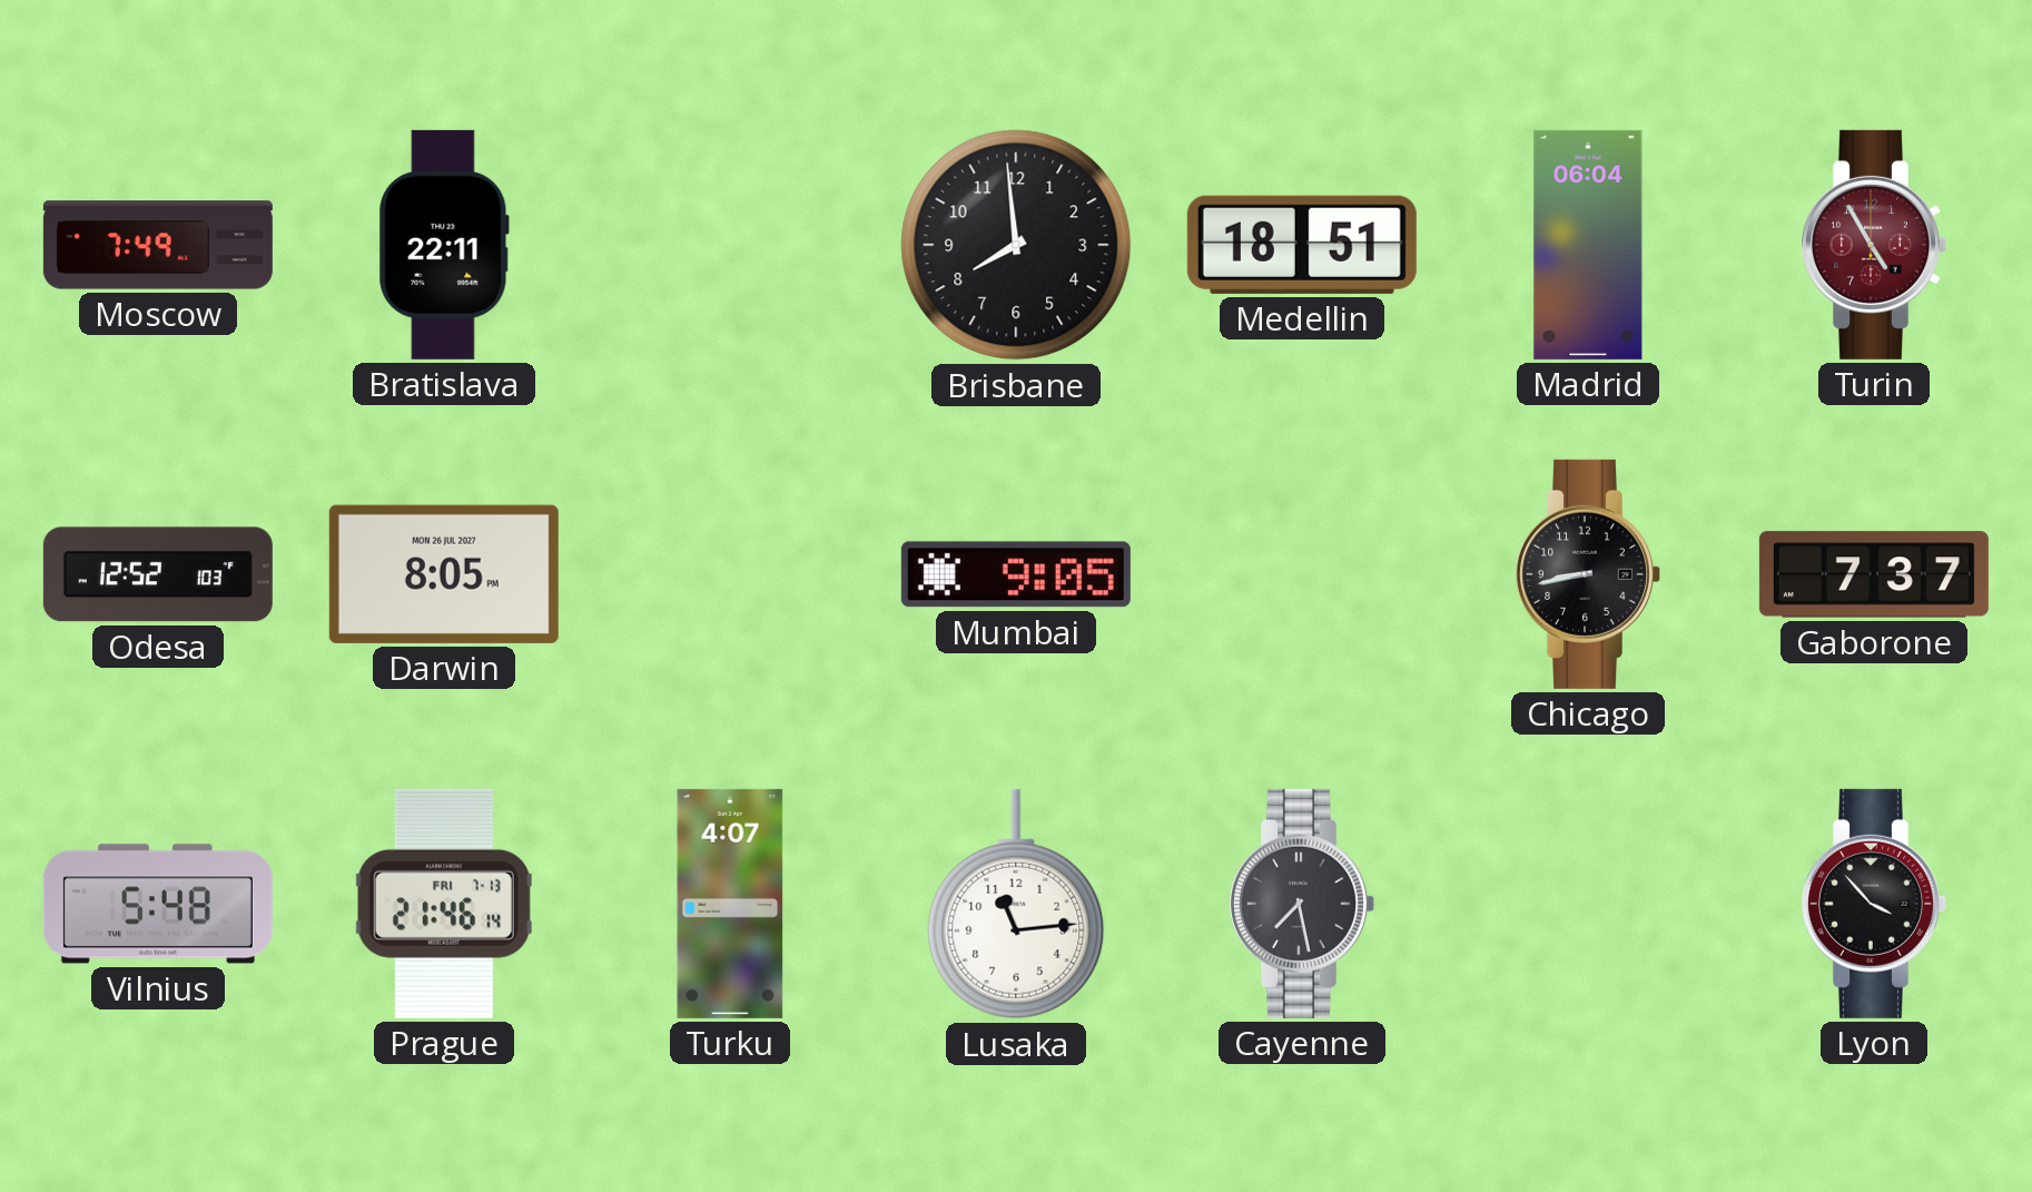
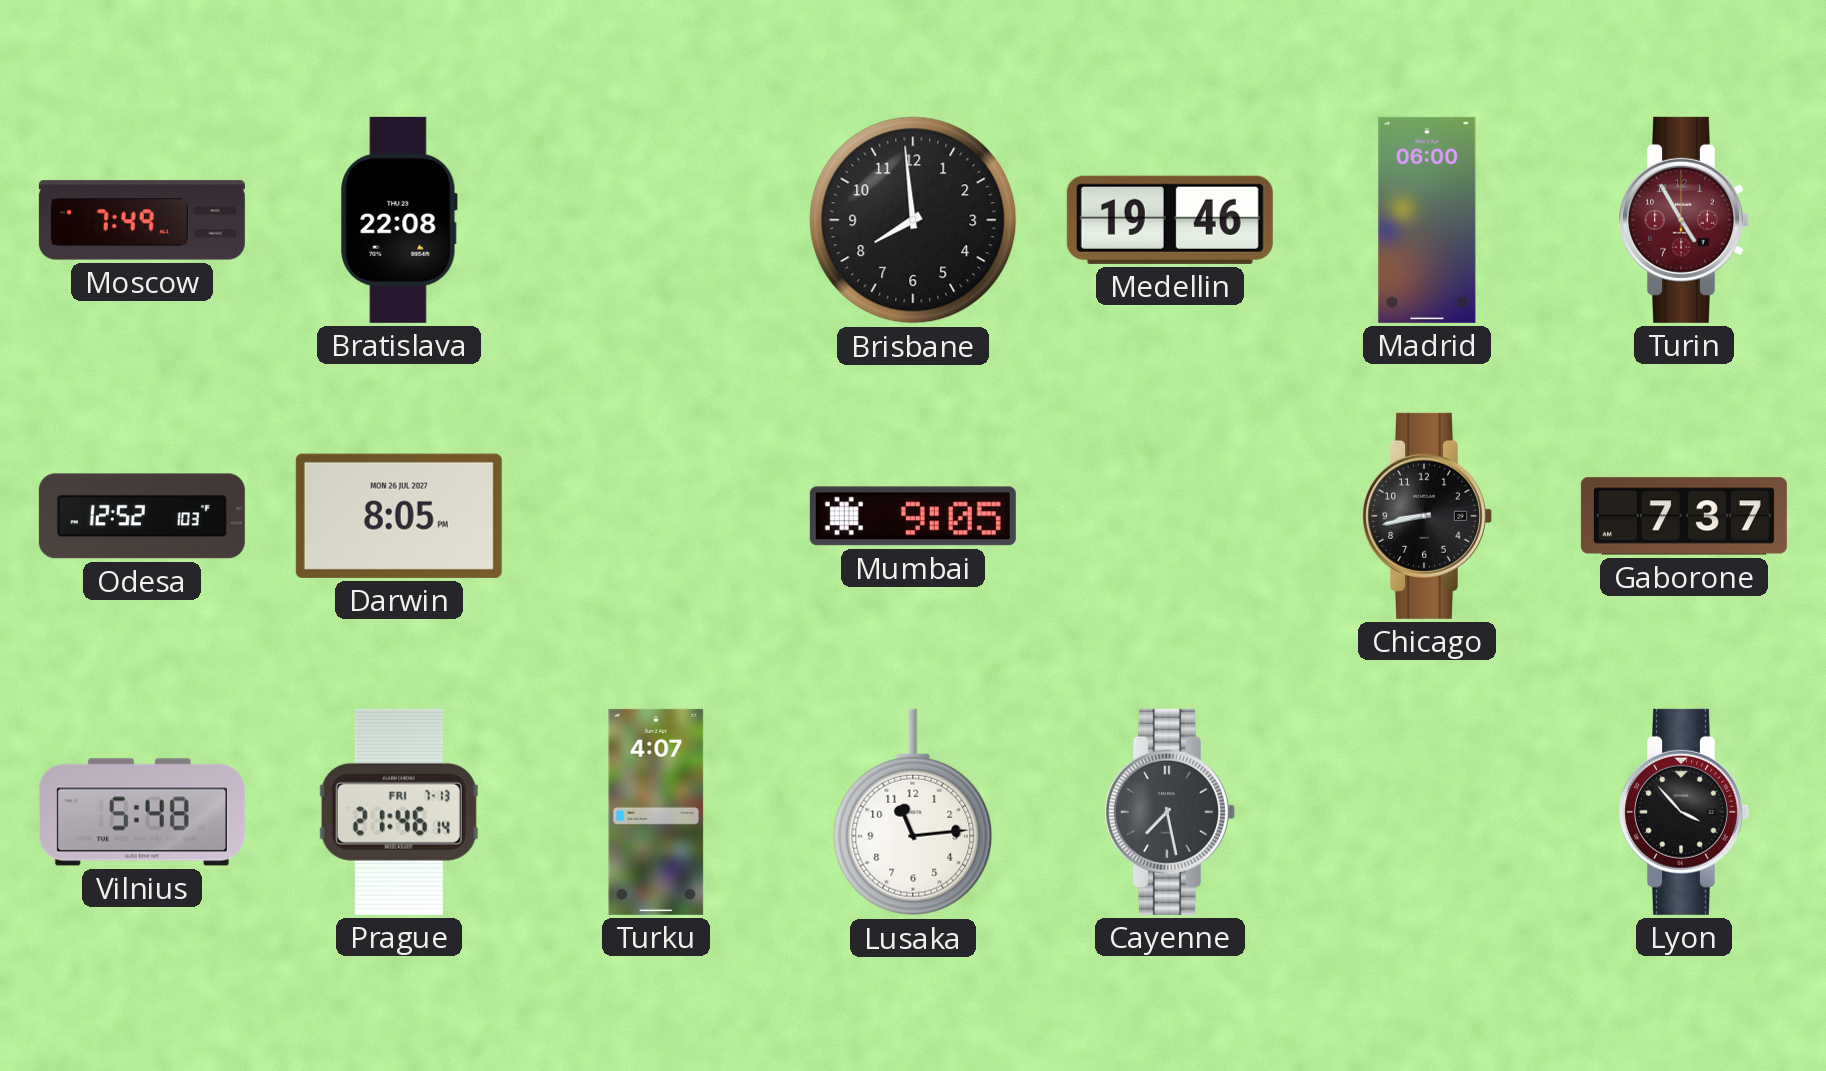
Bratislava: 22:11 -> 22:08
Medellin: 18:51 -> 19:46
Madrid: 06:04 -> 06:00
